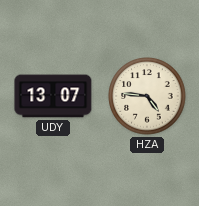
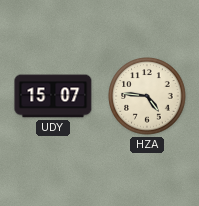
UDY: 13:07 -> 15:07
